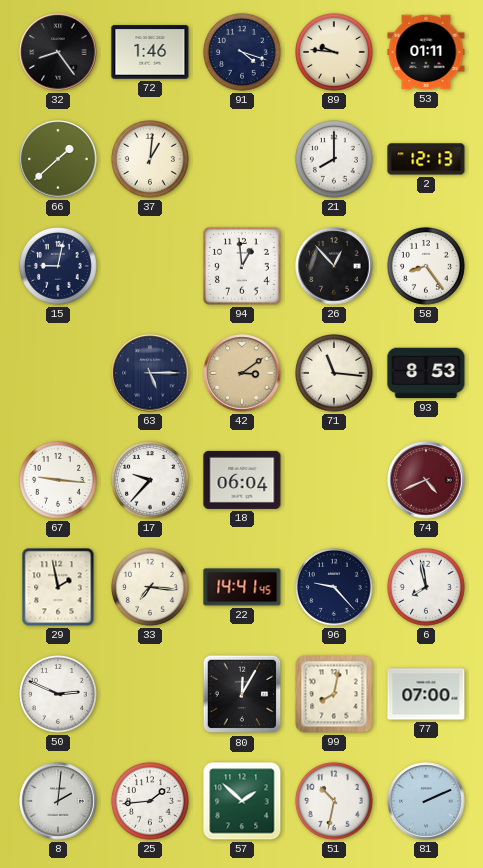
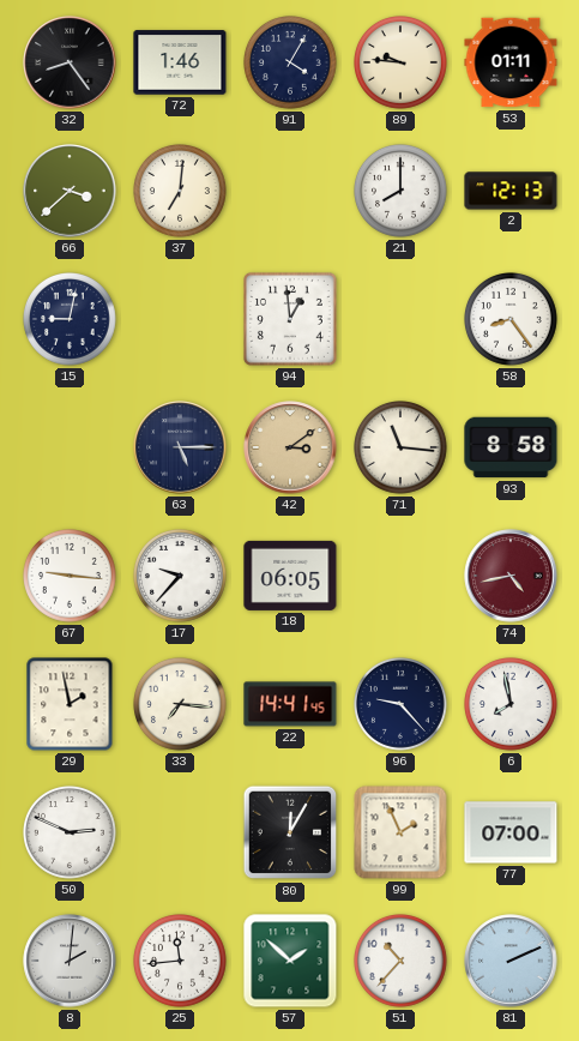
91: 4:18 -> 4:05
66: 1:38 -> 3:38
37: 1:01 -> 7:01
26: 12:53 -> none
93: 8:53 -> 8:58
18: 06:04 -> 06:05
74: 4:41 -> 4:43
99: 8:02 -> 1:56
25: 1:44 -> 11:44
51: 10:32 -> 10:37
